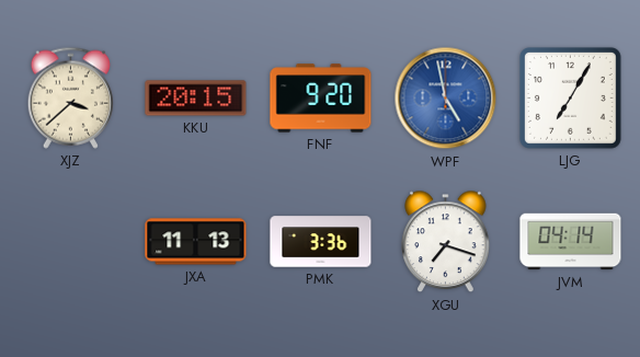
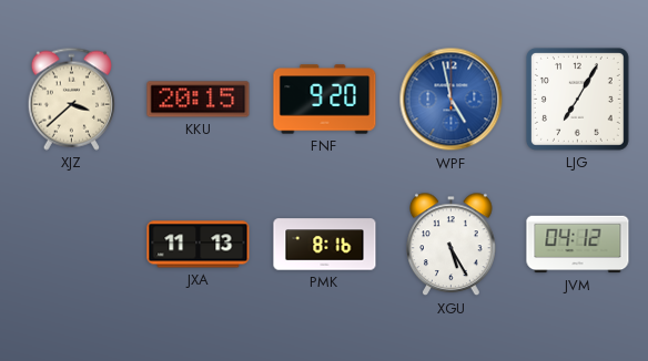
PMK: 3:36 -> 8:16
XGU: 7:18 -> 5:25
JVM: 04:14 -> 04:12
